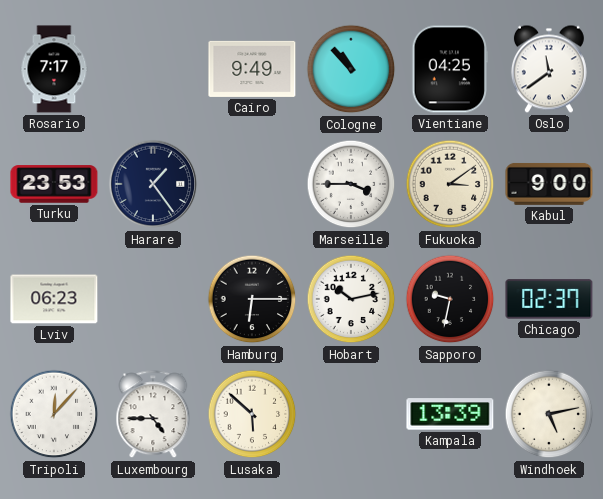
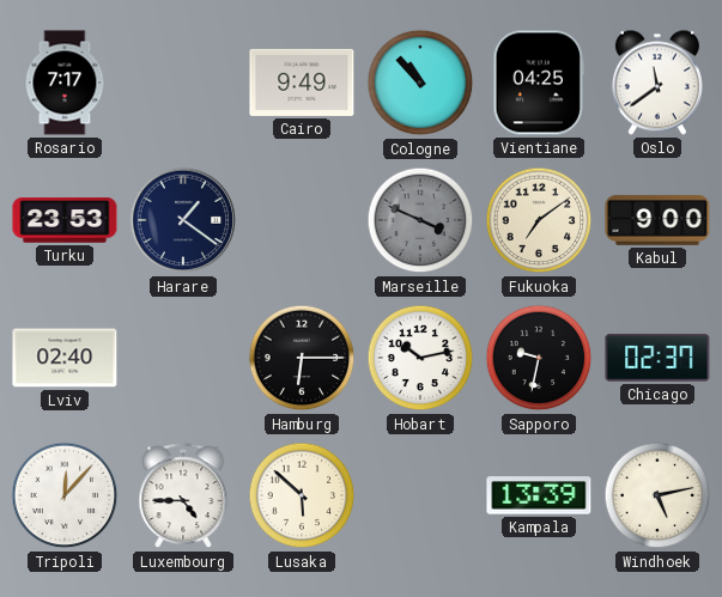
Harare: 1:24 -> 1:21
Marseille: 3:45 -> 3:49
Marseille dial: white -> grey
Fukuoka: 3:09 -> 7:09
Lviv: 06:23 -> 02:40
